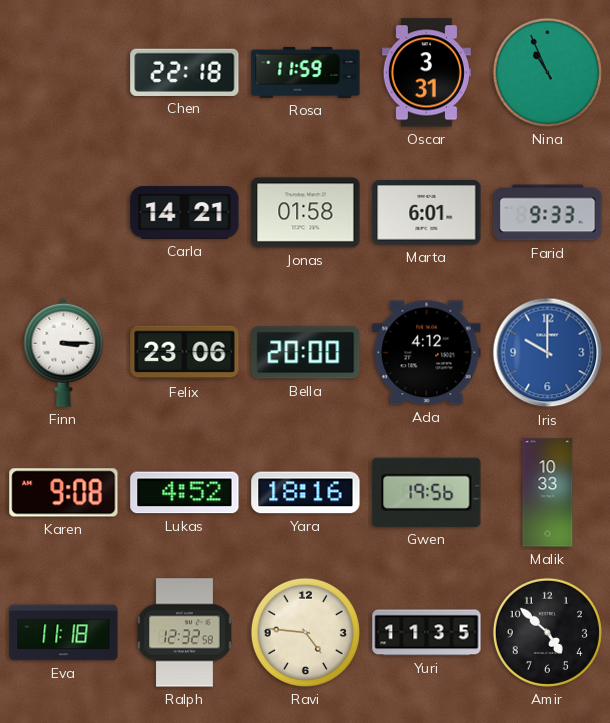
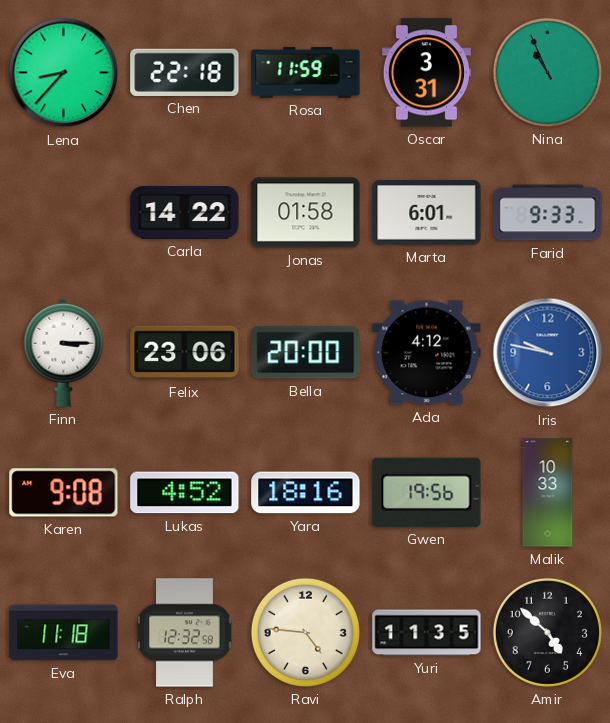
Lena: none -> 8:37
Carla: 14:21 -> 14:22
Iris: 10:00 -> 9:47
